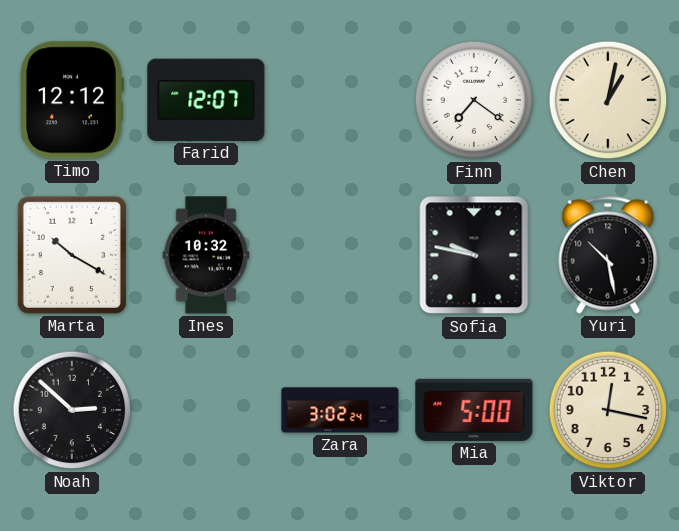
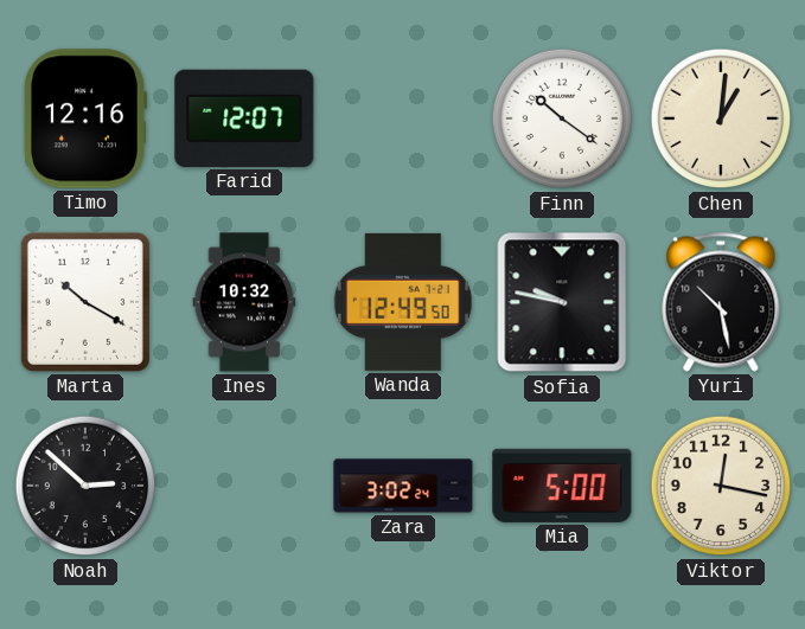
Timo: 12:12 -> 12:16
Finn: 7:21 -> 10:21
Chen: 1:02 -> 1:01
Wanda: none -> 12:49
